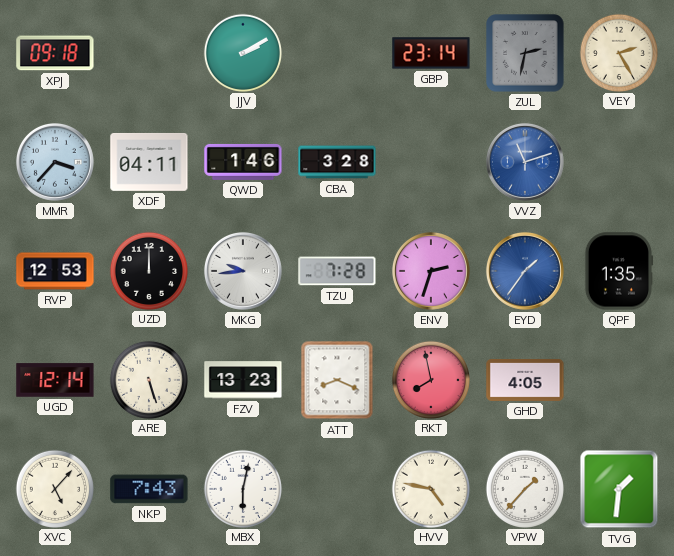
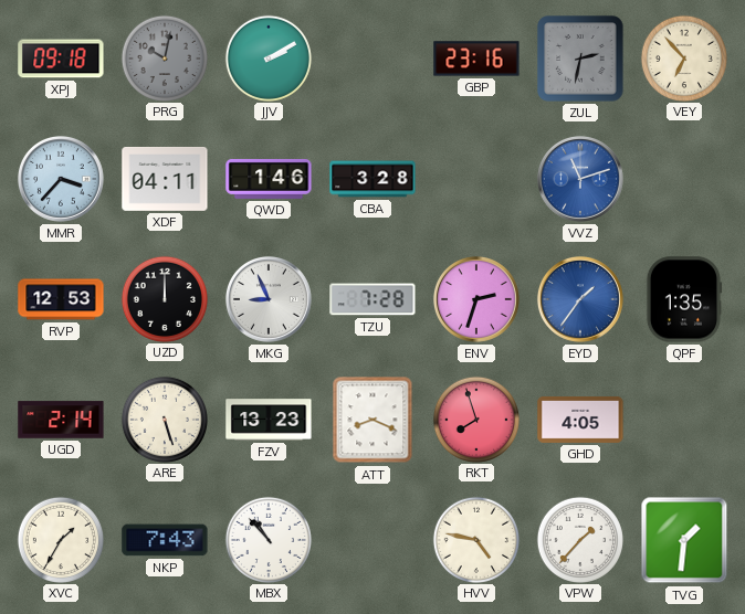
PRG: none -> 10:02
GBP: 23:14 -> 23:16
VEY: 2:25 -> 6:53
MKG: 9:44 -> 8:56
UGD: 12:14 -> 2:14
RKT: 7:58 -> 7:57
XVC: 5:07 -> 1:35
MBX: 6:02 -> 10:53
